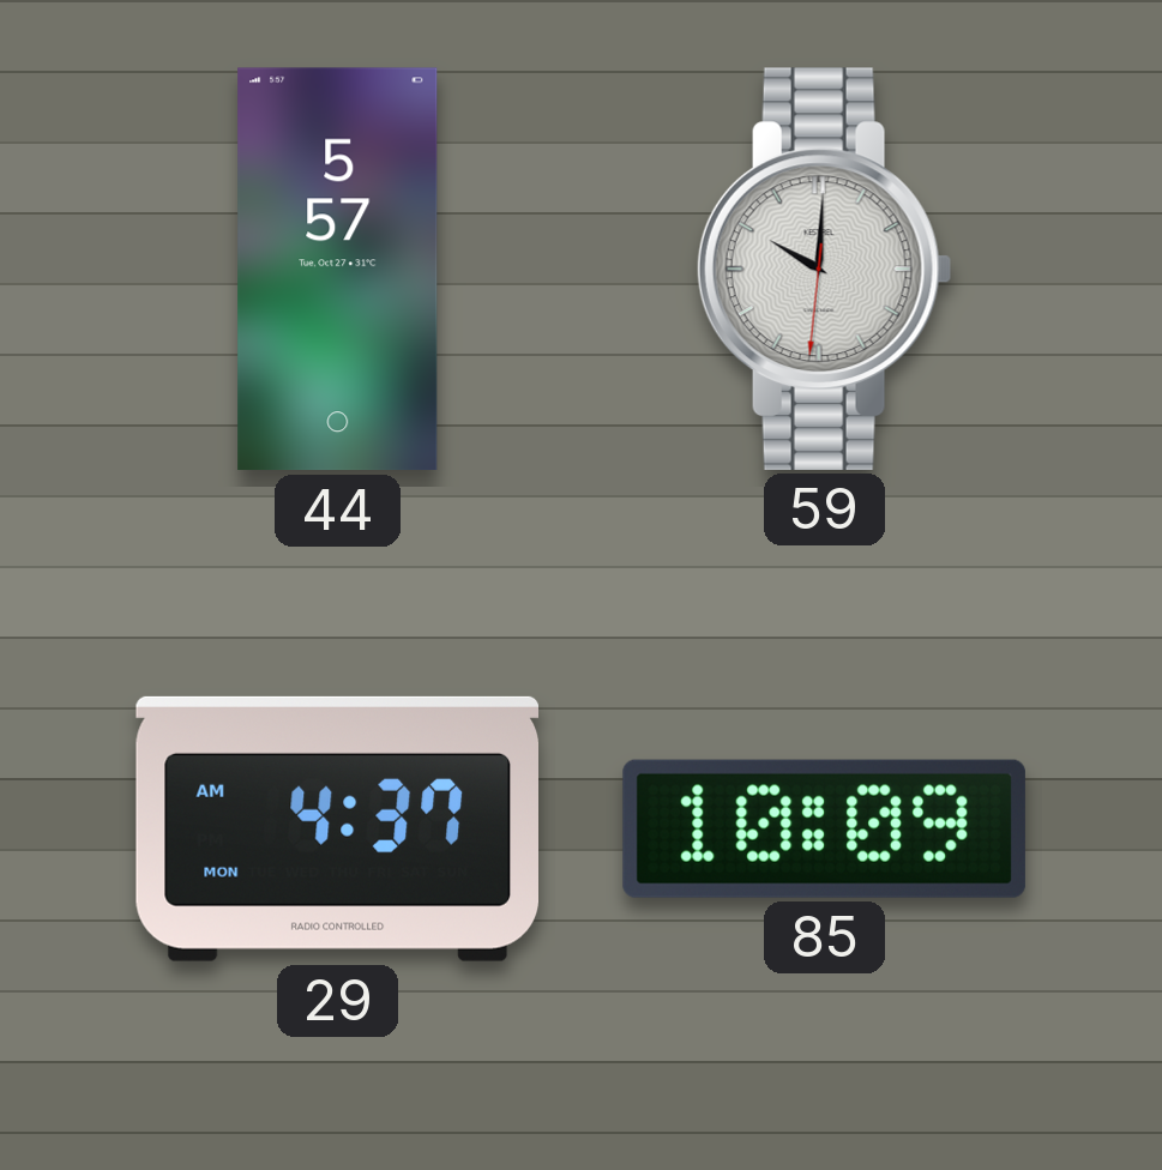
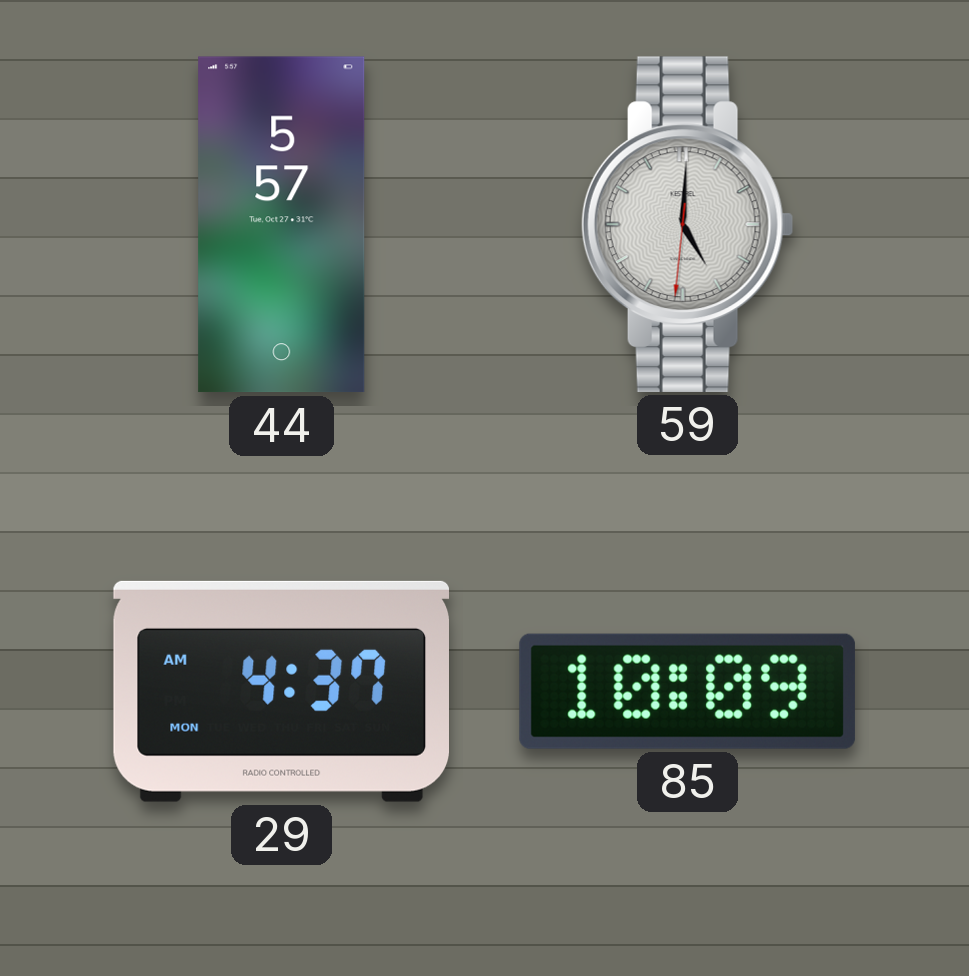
59: 10:00 -> 5:00
